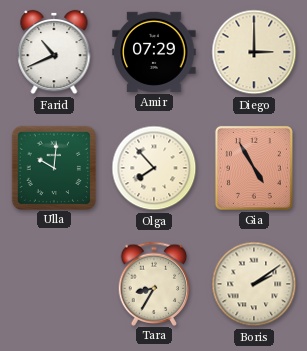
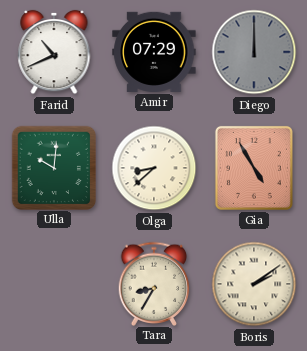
Diego: 3:00 -> 12:00
Diego dial: cream -> grey
Olga: 7:53 -> 8:38
